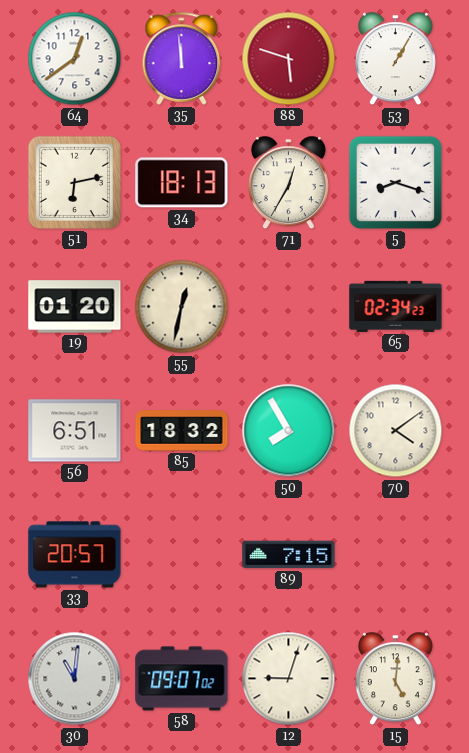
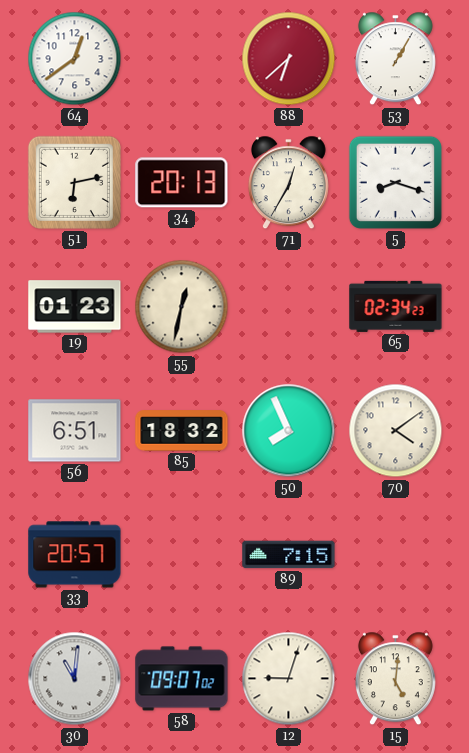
35: 11:59 -> none
88: 5:48 -> 6:38
34: 18:13 -> 20:13
19: 01:20 -> 01:23
50: 7:55 -> 7:56
